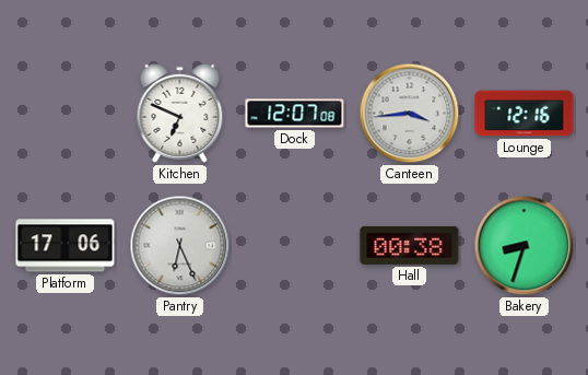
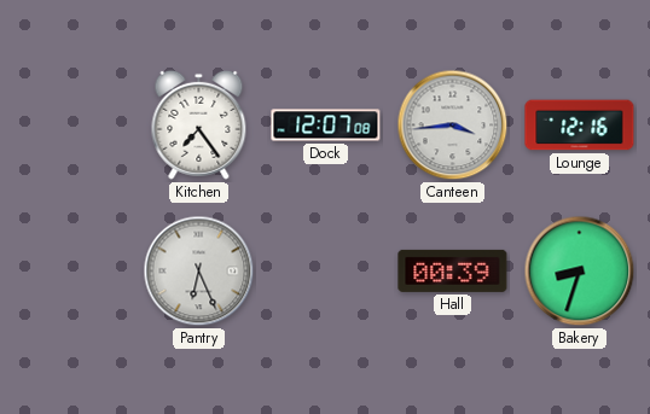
Kitchen: 6:49 -> 7:24
Platform: 17:06 -> none
Hall: 00:38 -> 00:39
